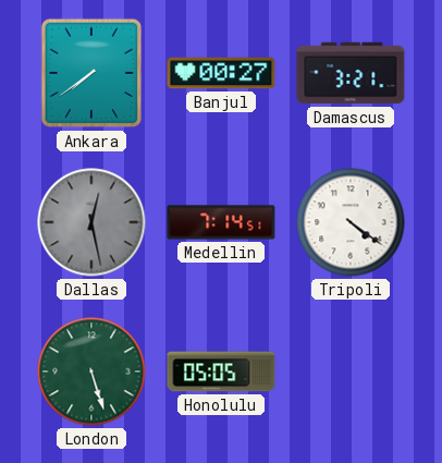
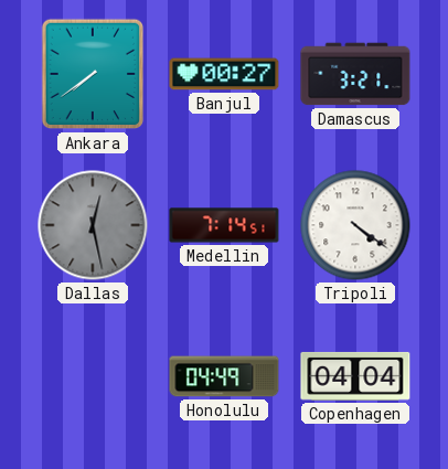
London: 5:27 -> none
Honolulu: 05:05 -> 04:49
Copenhagen: none -> 04:04
